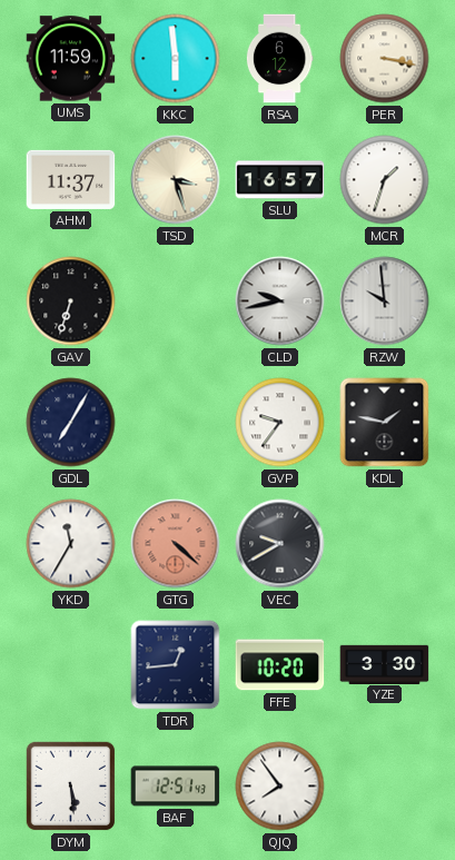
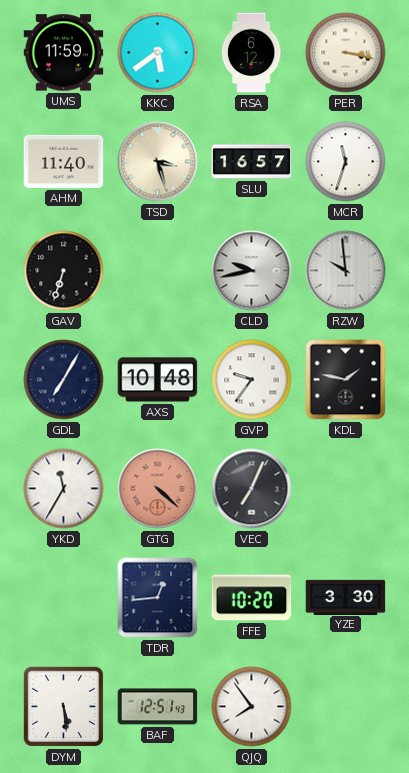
KKC: 5:59 -> 5:39
AHM: 11:37 -> 11:40
MCR: 1:33 -> 11:33
AXS: none -> 10:48
VEC: 9:40 -> 7:04
